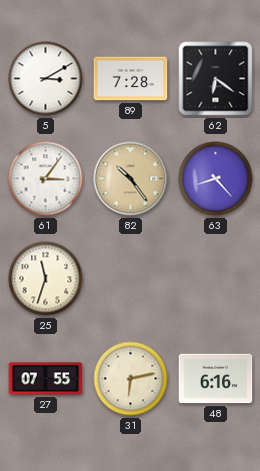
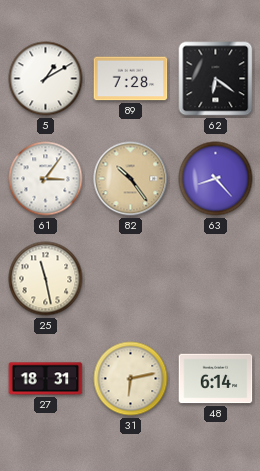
5: 3:10 -> 1:10
25: 11:33 -> 11:28
27: 07:55 -> 18:31
48: 6:16 -> 6:14
